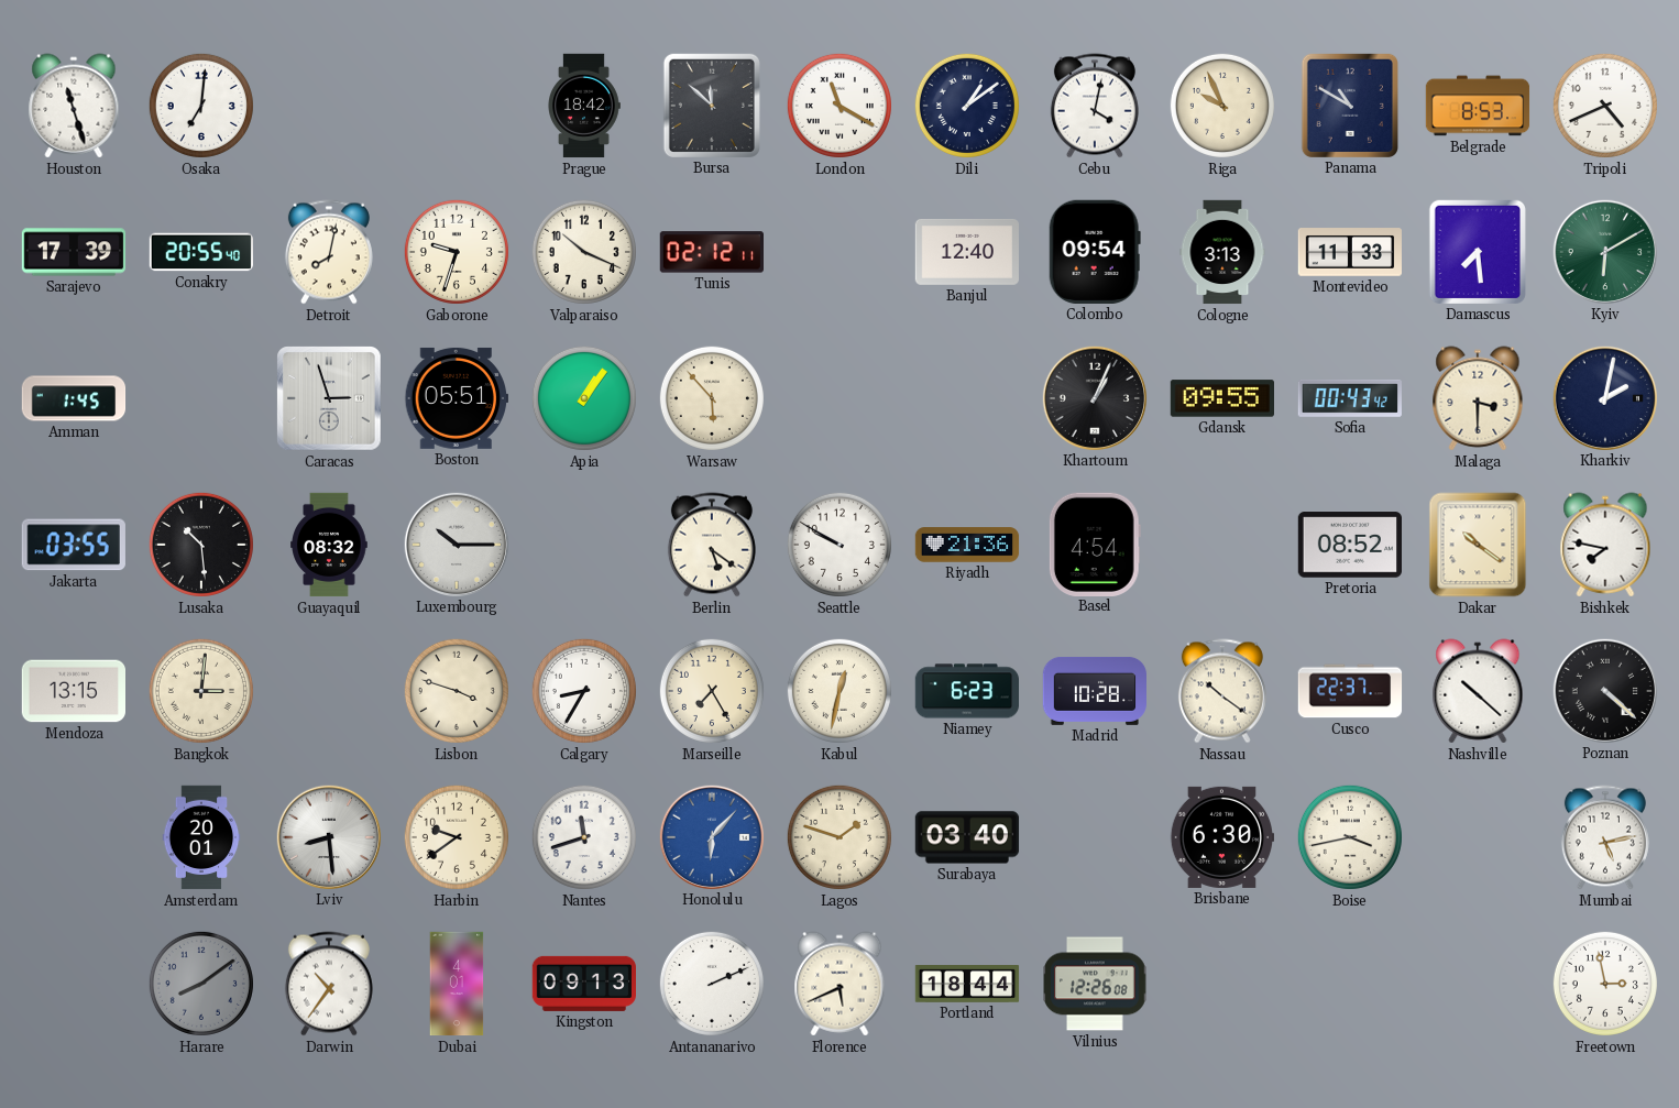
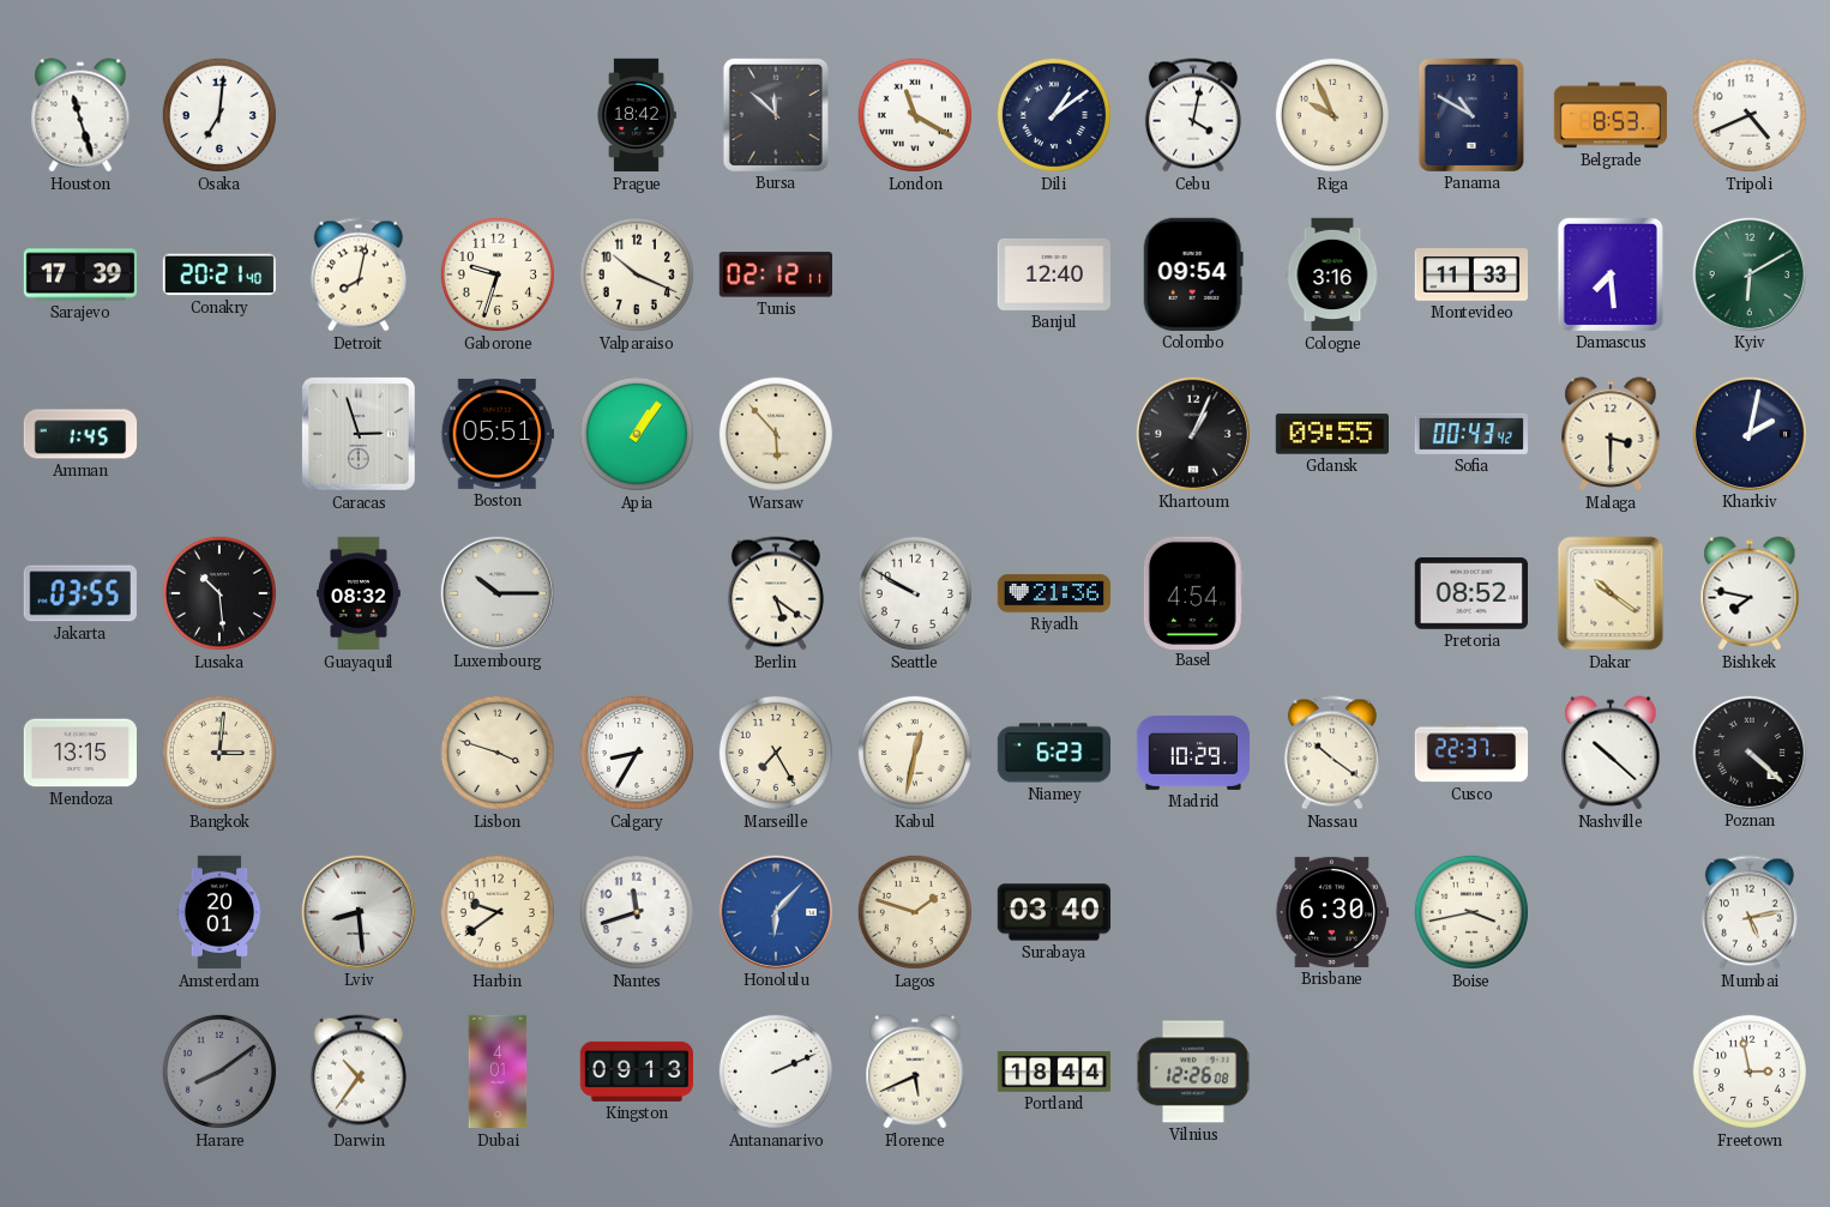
Conakry: 20:55 -> 20:21
Cologne: 3:13 -> 3:16
Madrid: 10:28 -> 10:29
